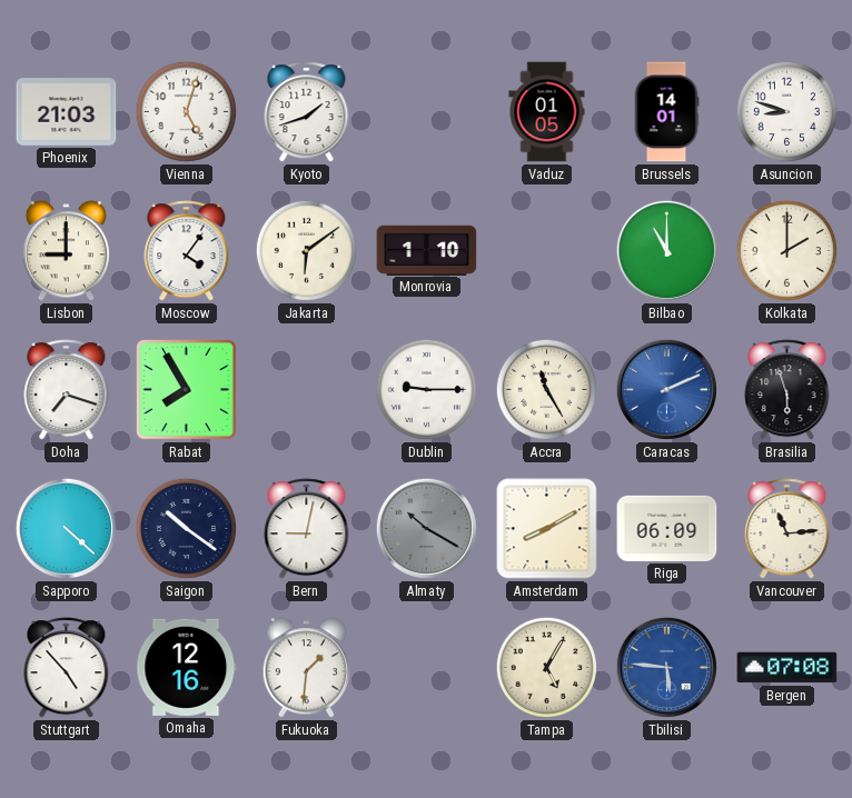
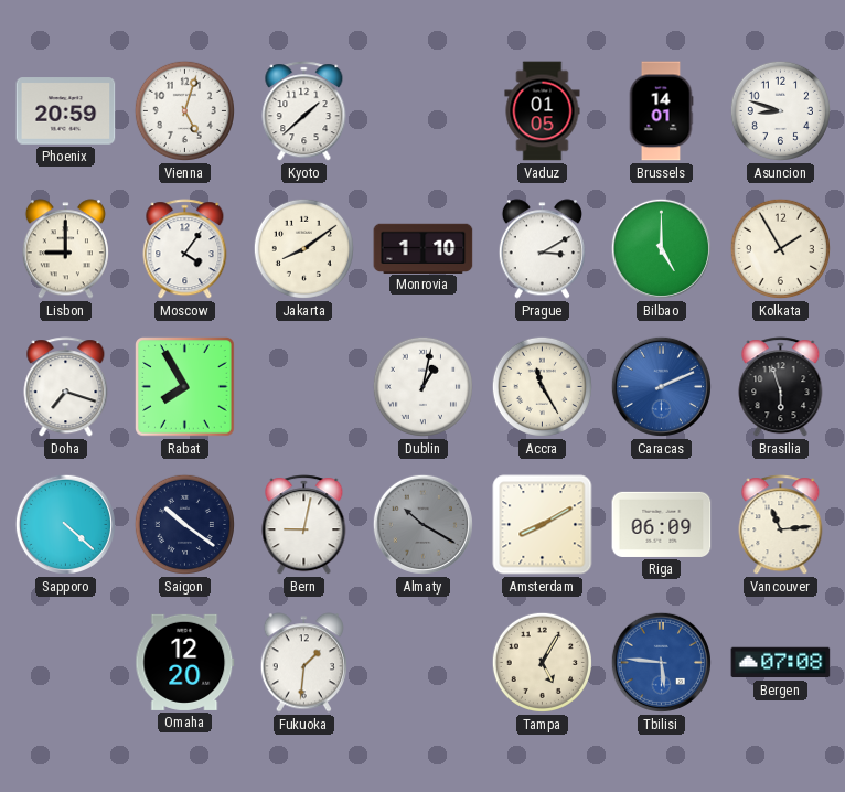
Phoenix: 21:03 -> 20:59
Kyoto: 1:42 -> 1:38
Jakarta: 6:09 -> 8:09
Prague: none -> 3:10
Bilbao: 11:00 -> 5:00
Kolkata: 2:00 -> 1:55
Dublin: 9:15 -> 1:02
Stuttgart: 4:53 -> none
Omaha: 12:16 -> 12:20
